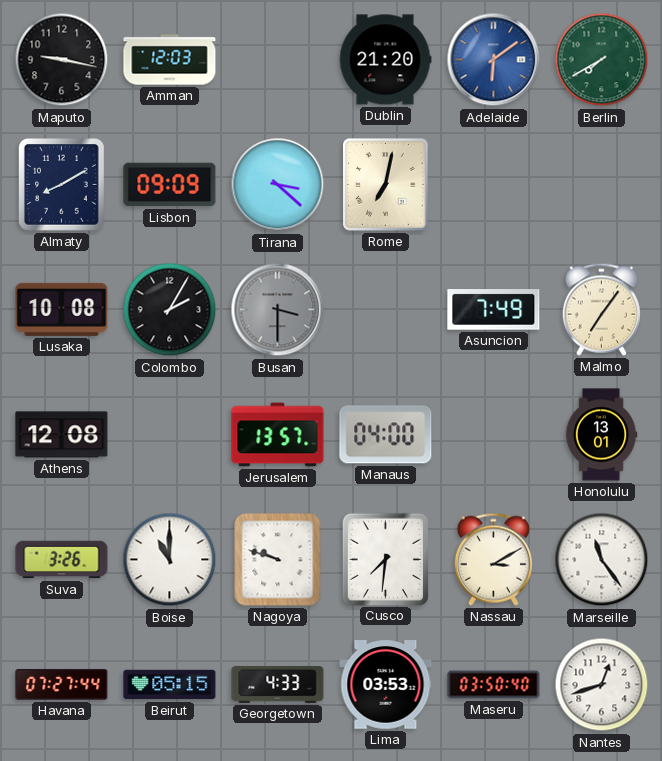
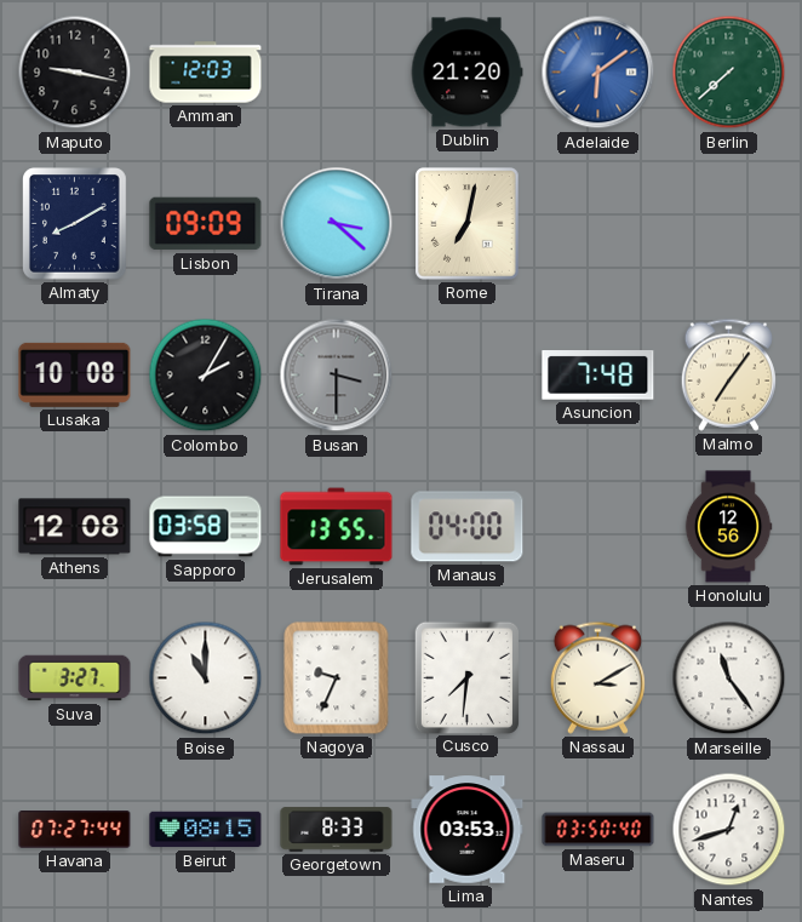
Berlin: 7:40 -> 7:38
Asuncion: 7:49 -> 7:48
Sapporo: none -> 03:58
Jerusalem: 13:57 -> 13:55
Honolulu: 13:01 -> 12:56
Suva: 3:26 -> 3:27
Nagoya: 9:48 -> 9:34
Beirut: 05:15 -> 08:15
Georgetown: 4:33 -> 8:33
